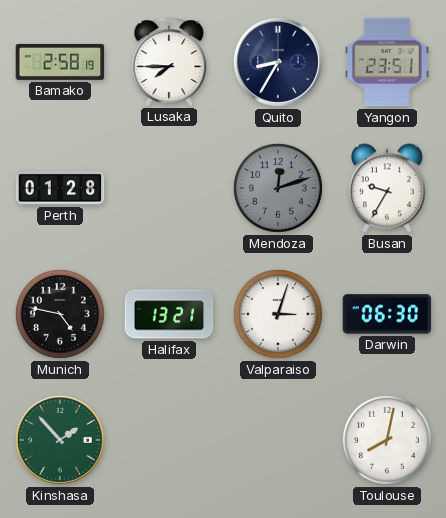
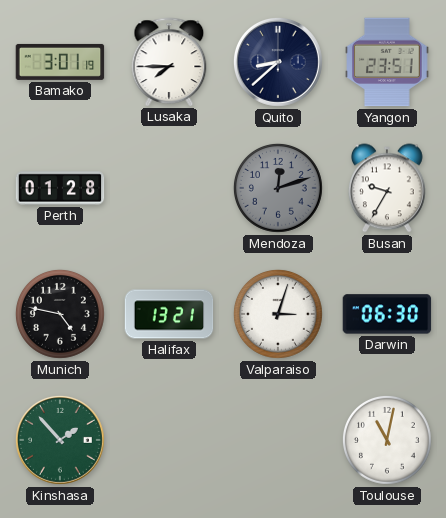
Bamako: 2:58 -> 3:01
Quito: 8:35 -> 8:38
Toulouse: 8:02 -> 11:02
